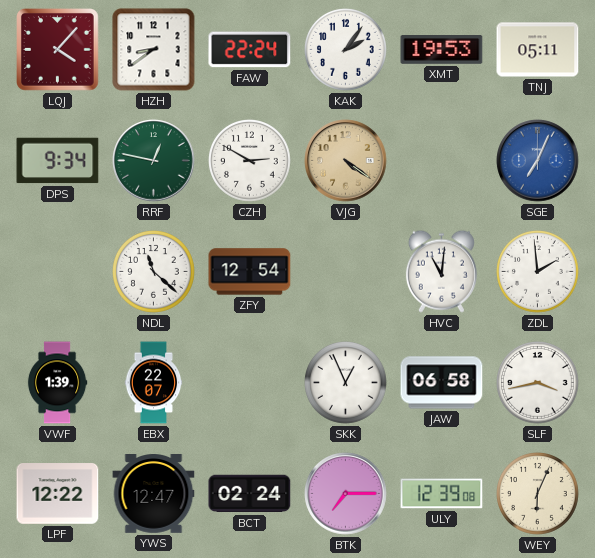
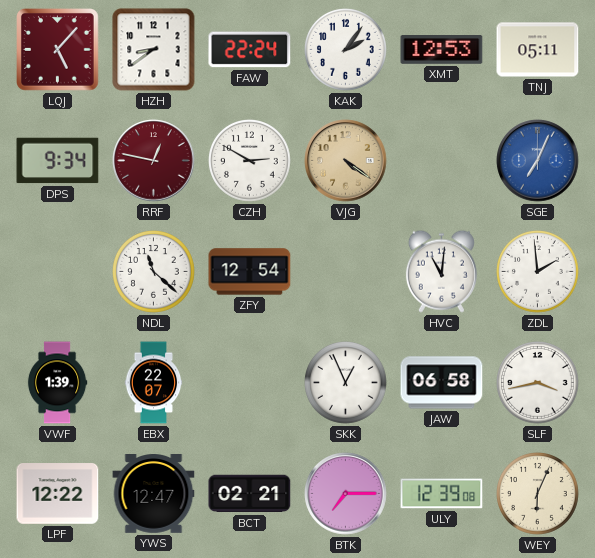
LQJ: 4:07 -> 5:07
XMT: 19:53 -> 12:53
RRF dial: green -> burgundy
BCT: 02:24 -> 02:21
